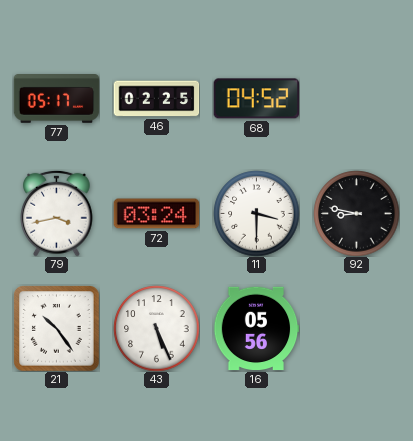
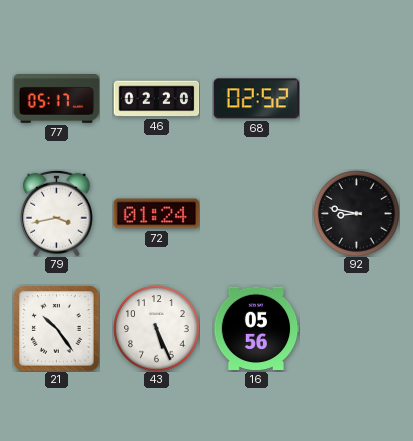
46: 02:25 -> 02:20
68: 04:52 -> 02:52
72: 03:24 -> 01:24
11: 3:30 -> none
